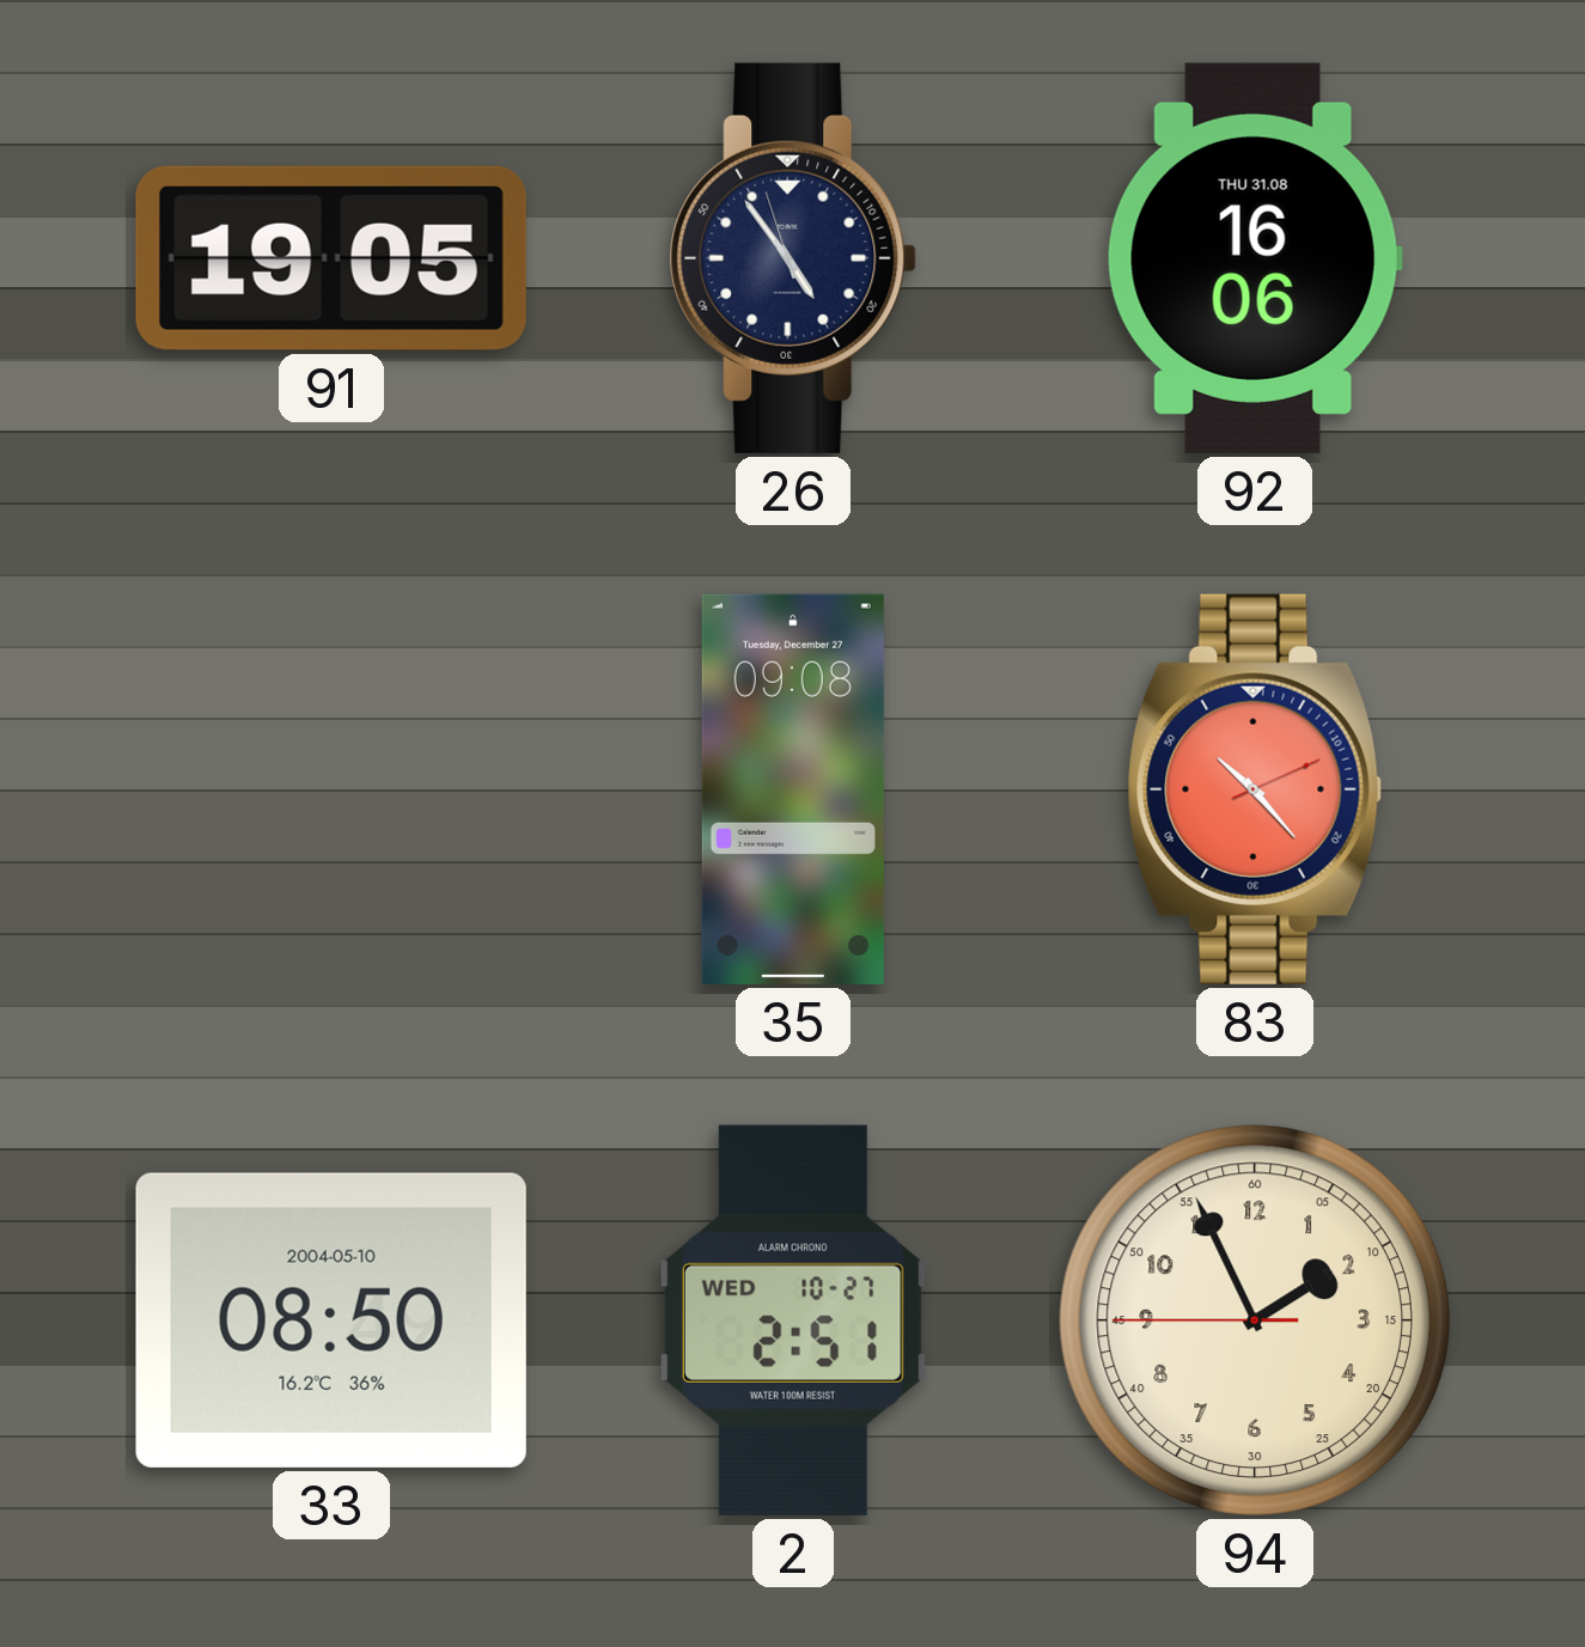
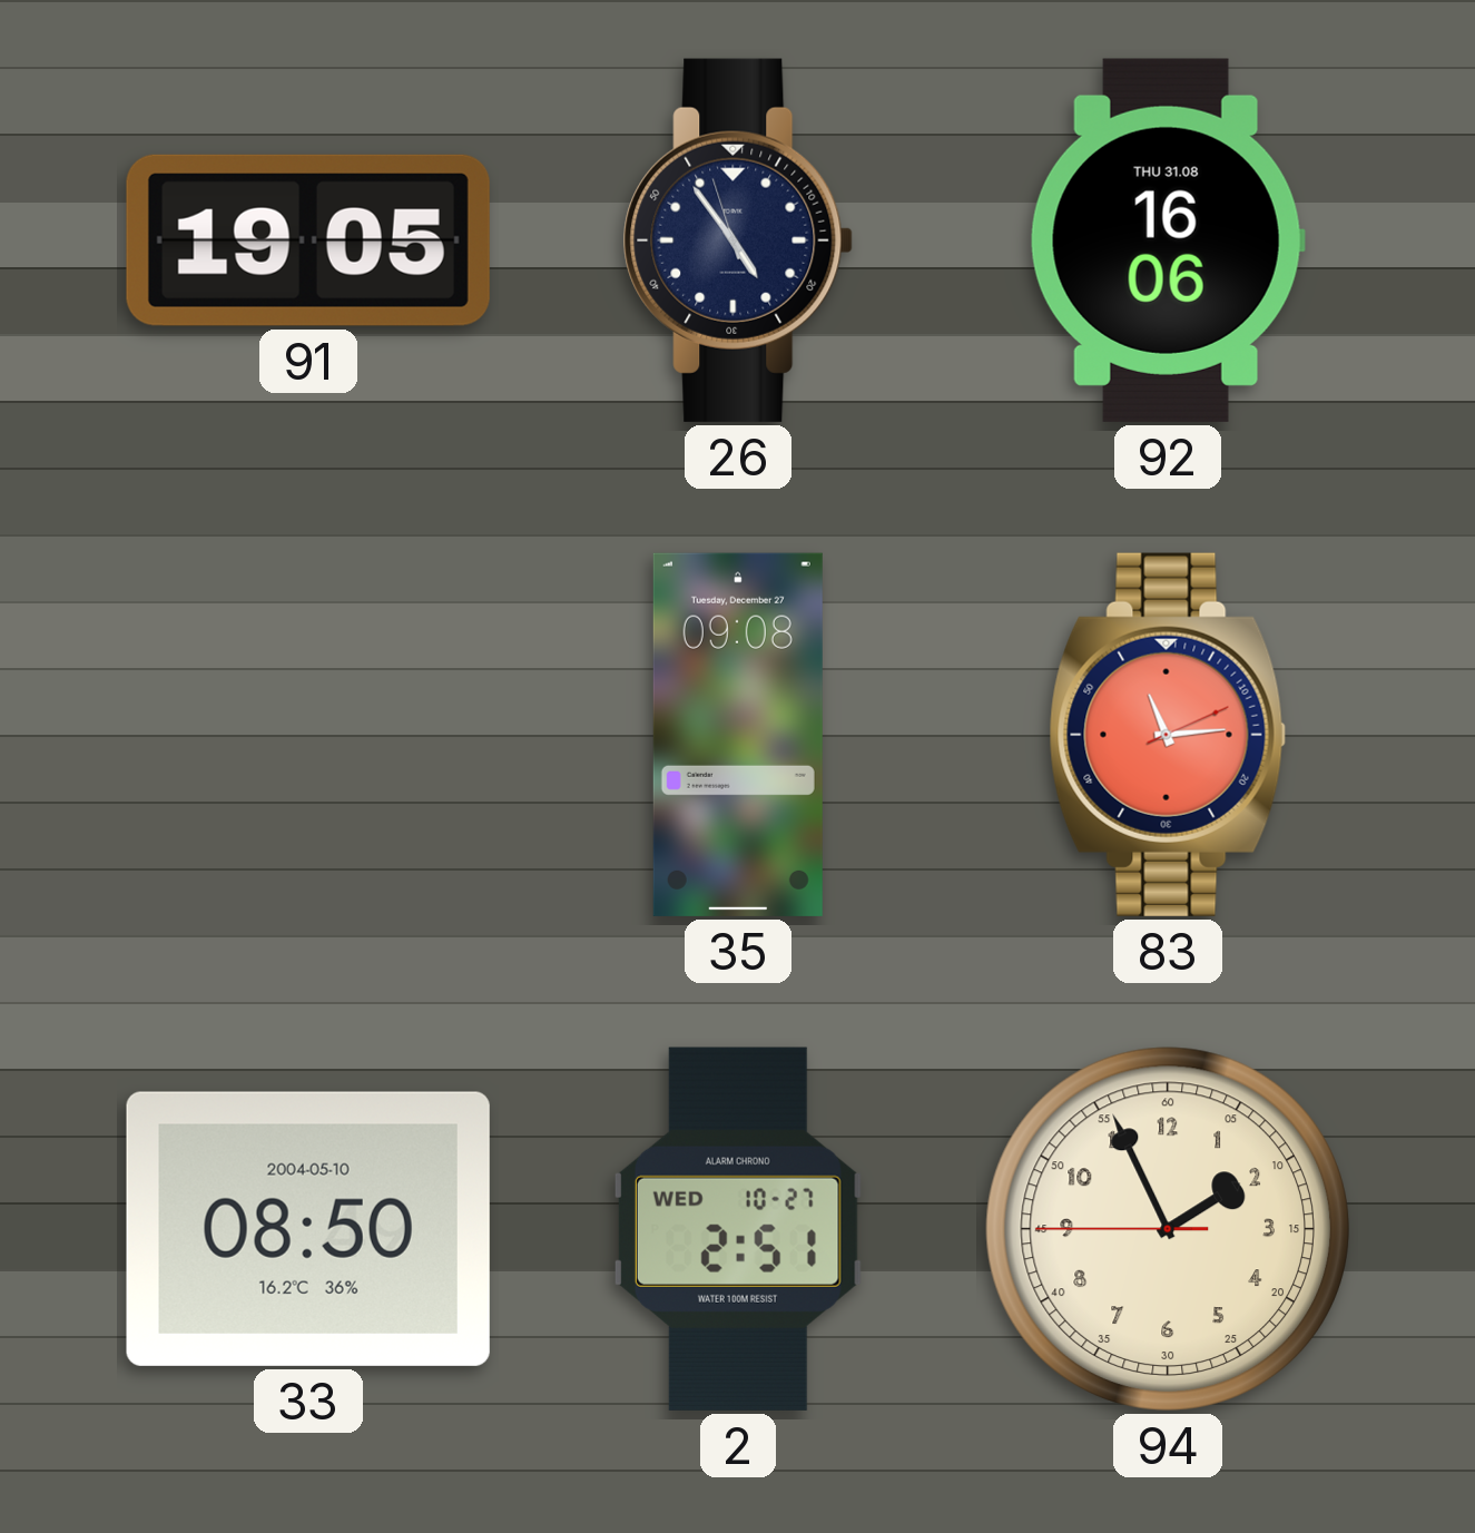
83: 10:23 -> 11:14
